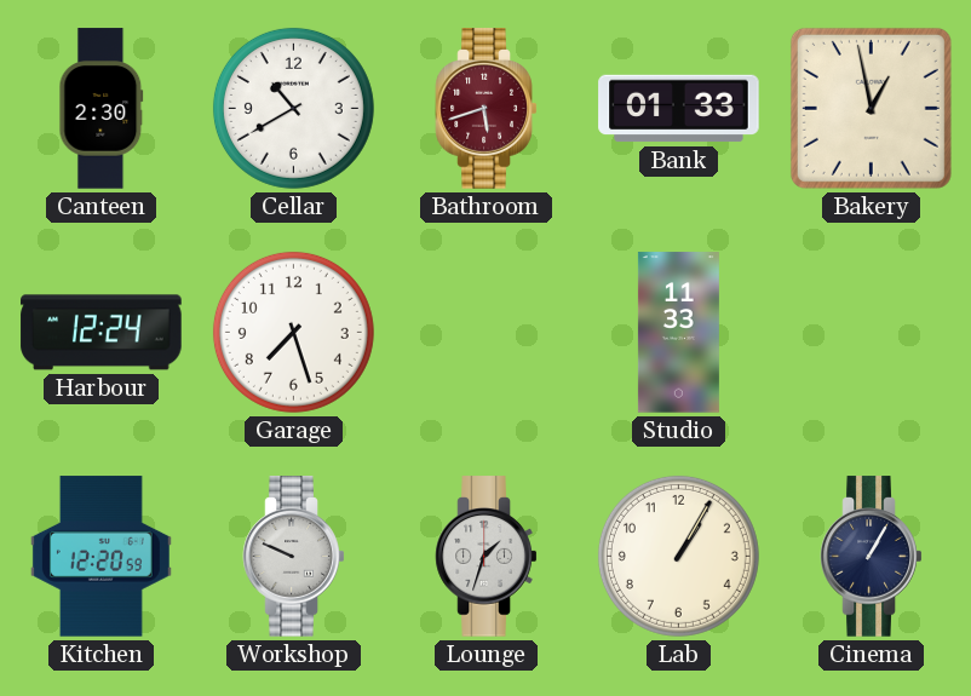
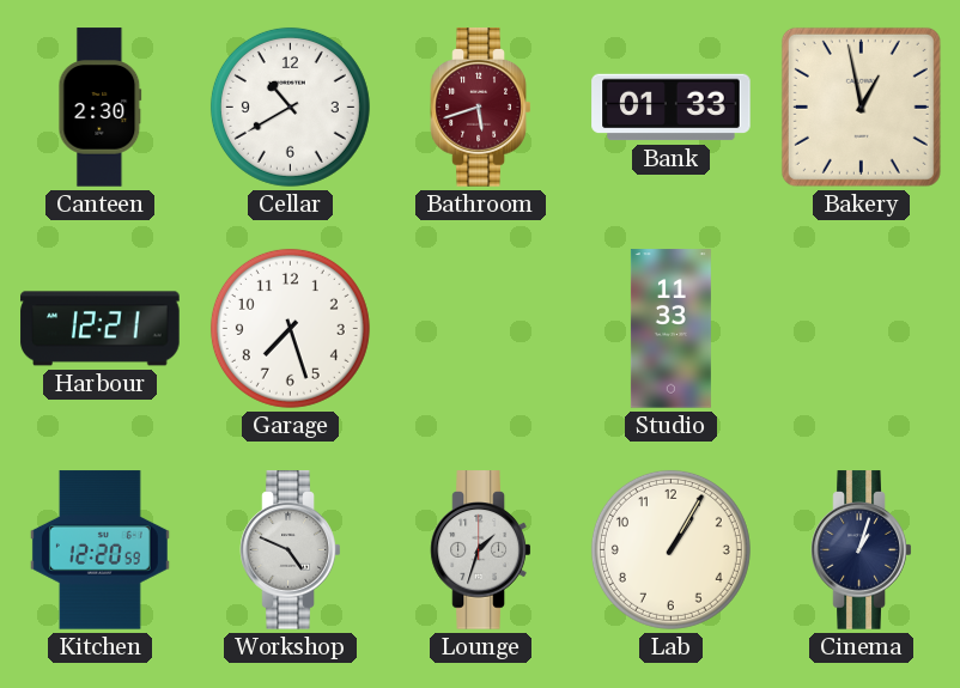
Harbour: 12:24 -> 12:21
Workshop: 9:49 -> 4:49
Cinema: 1:05 -> 1:03
